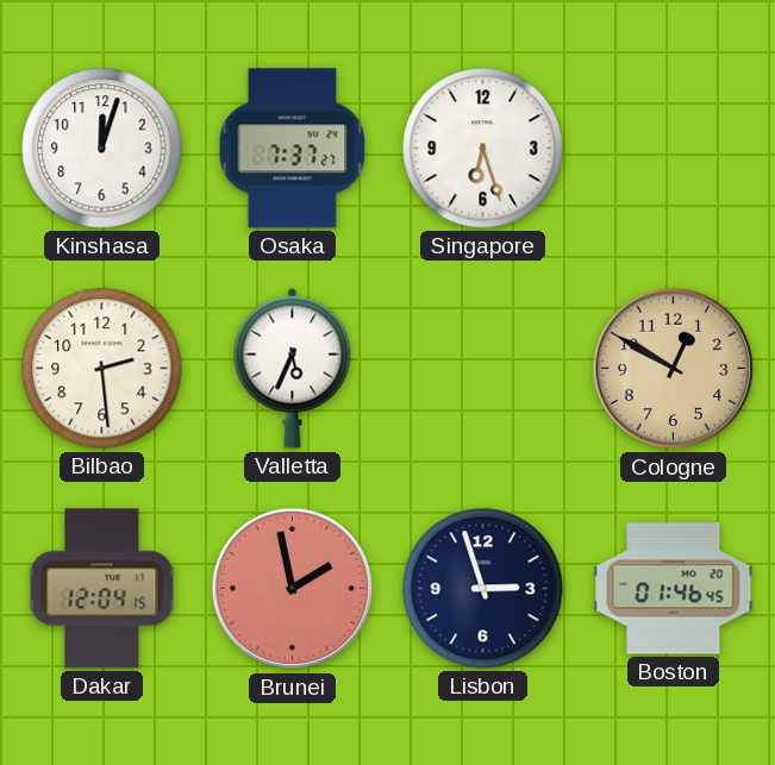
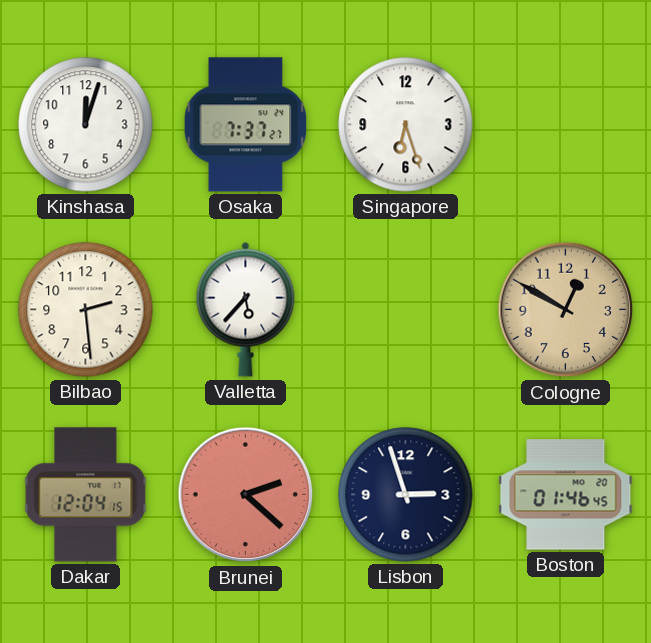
Valletta: 5:34 -> 5:37
Brunei: 1:58 -> 2:22
